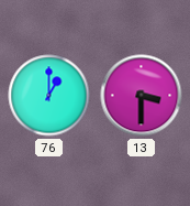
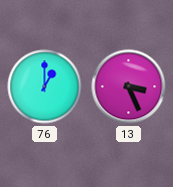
13: 3:30 -> 3:26
